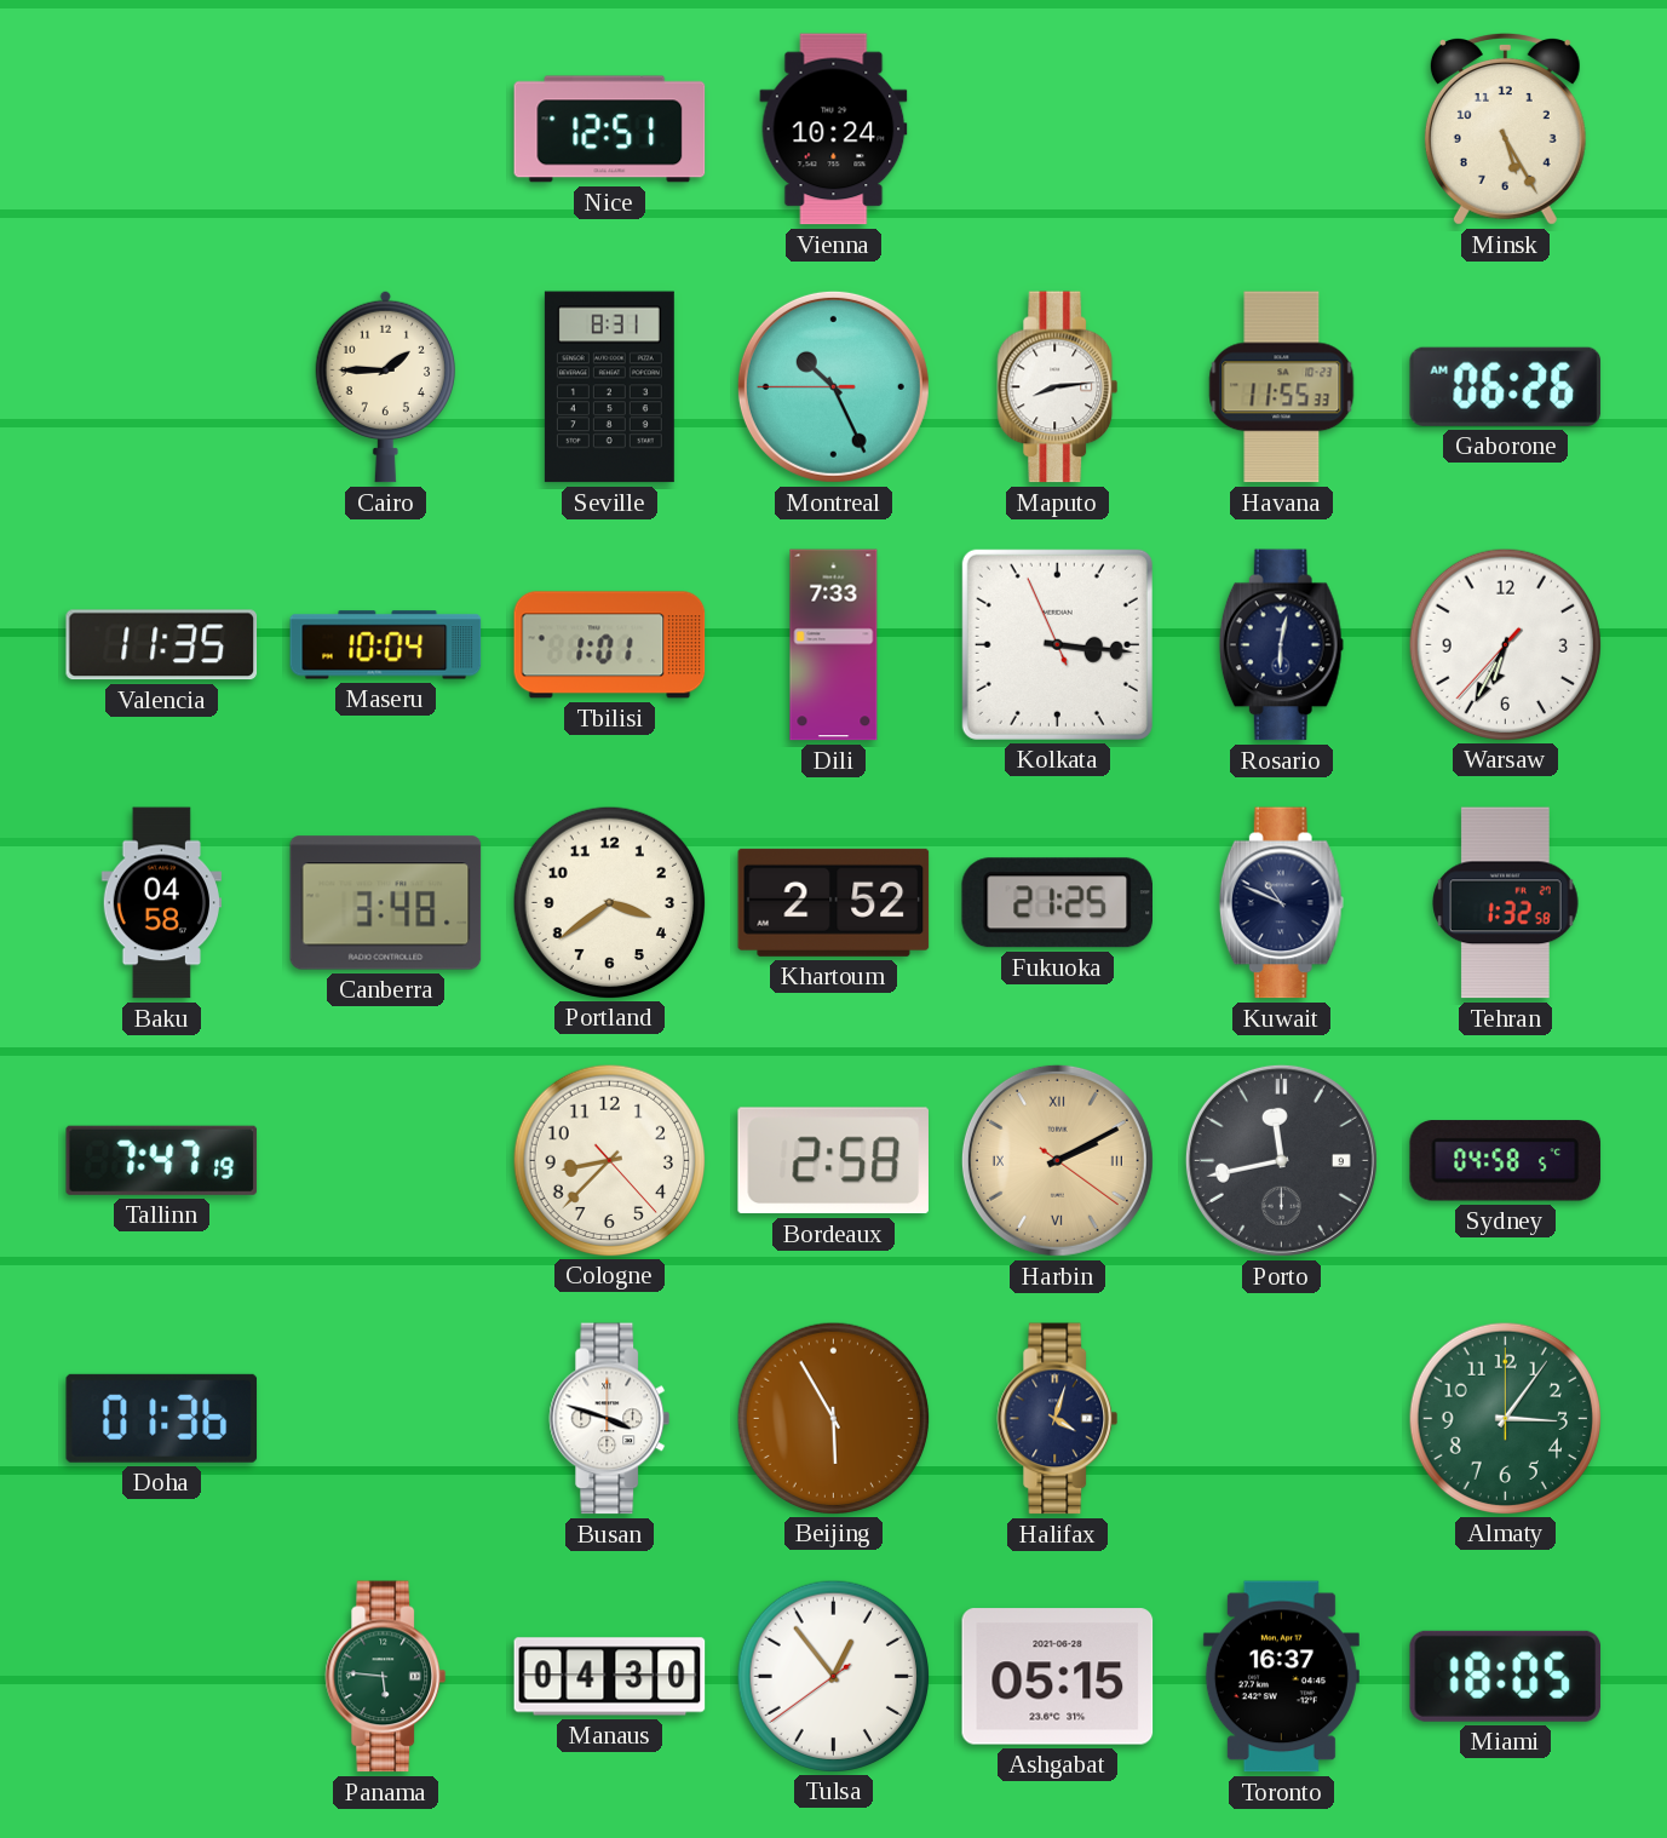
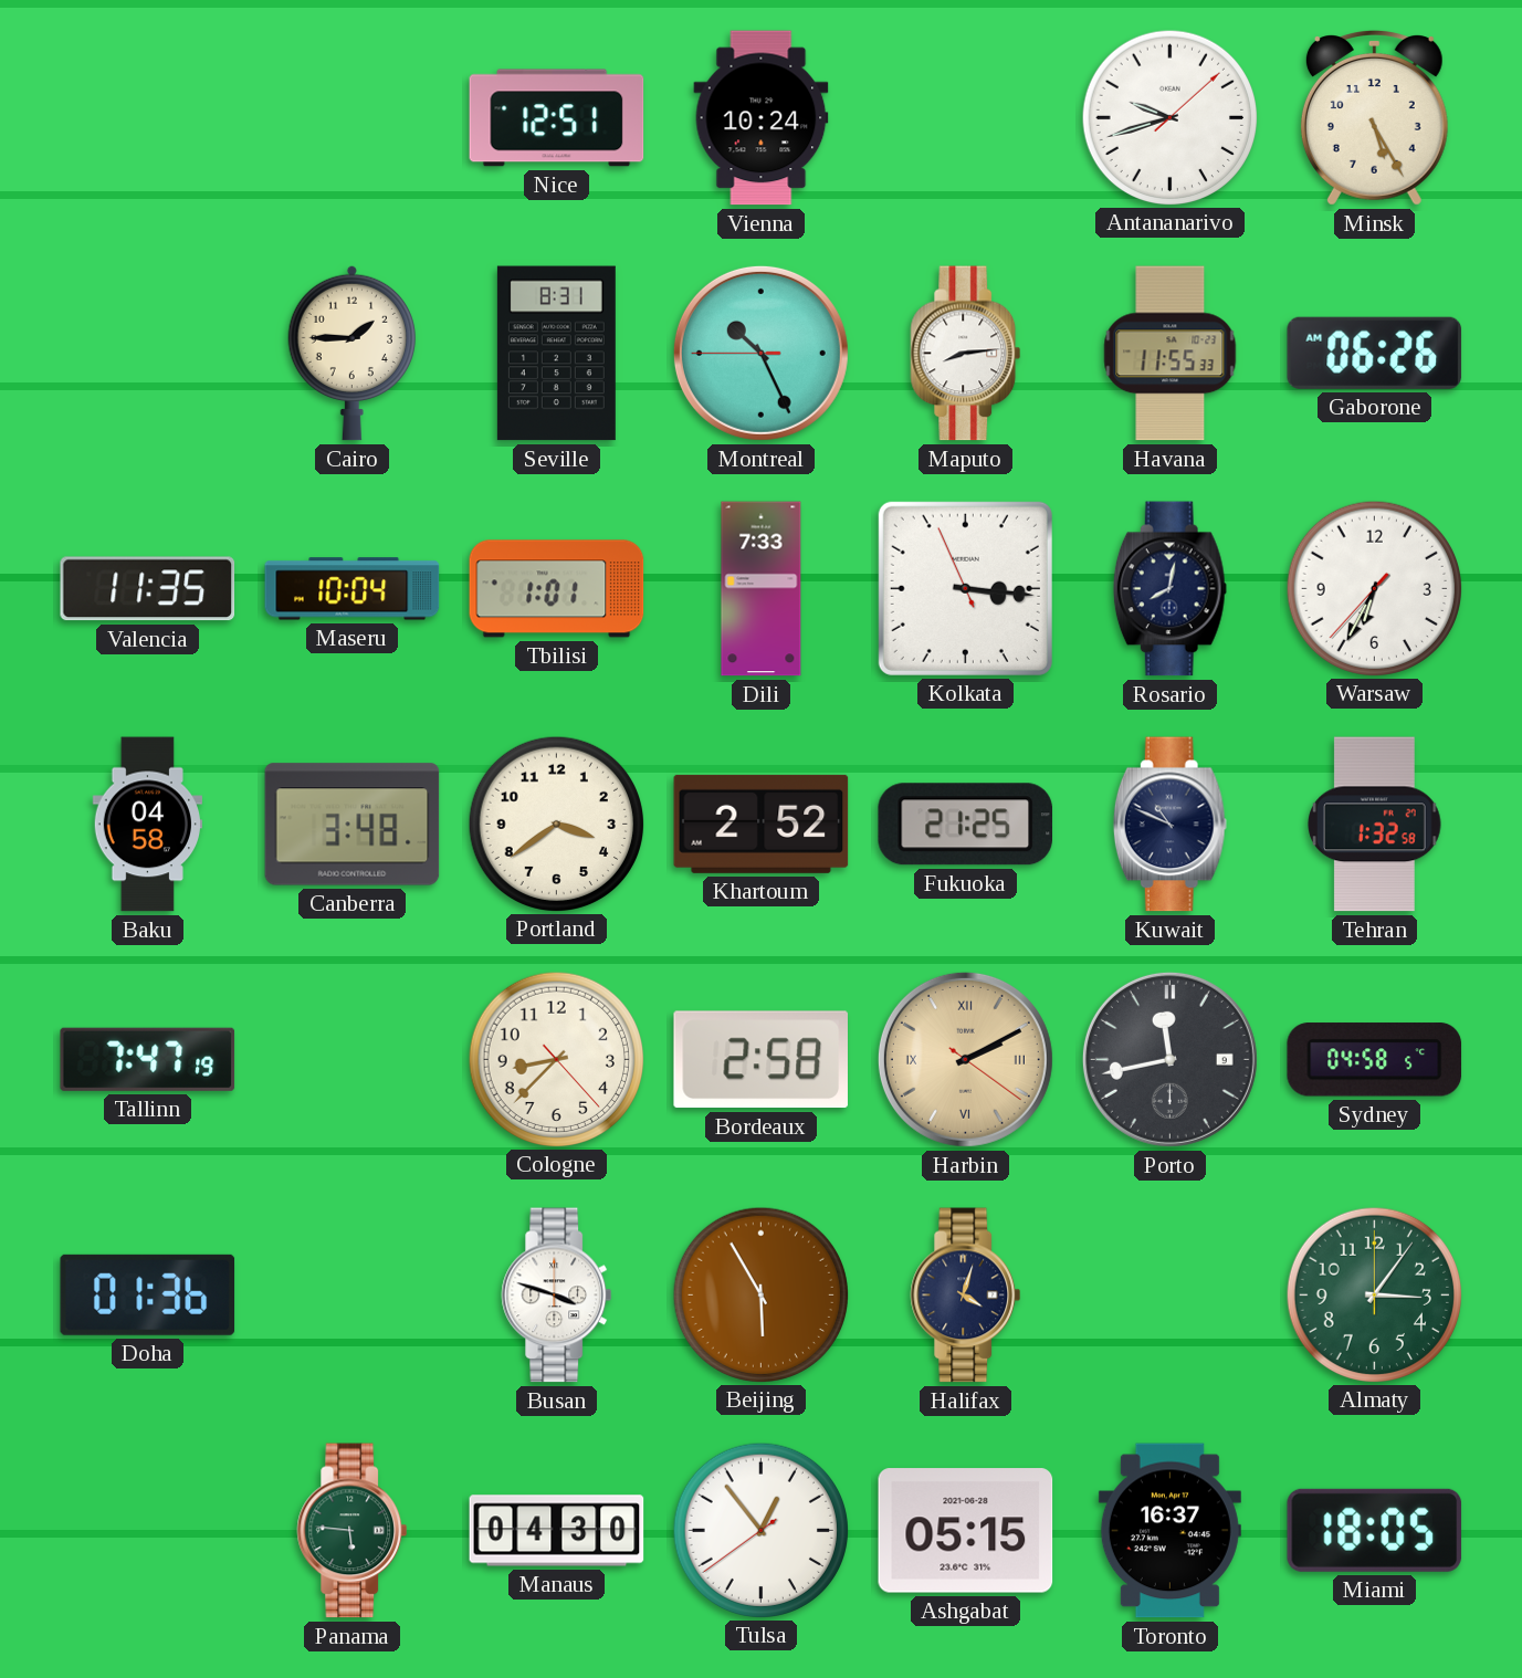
Antananarivo: none -> 9:42
Rosario: 6:02 -> 8:02
